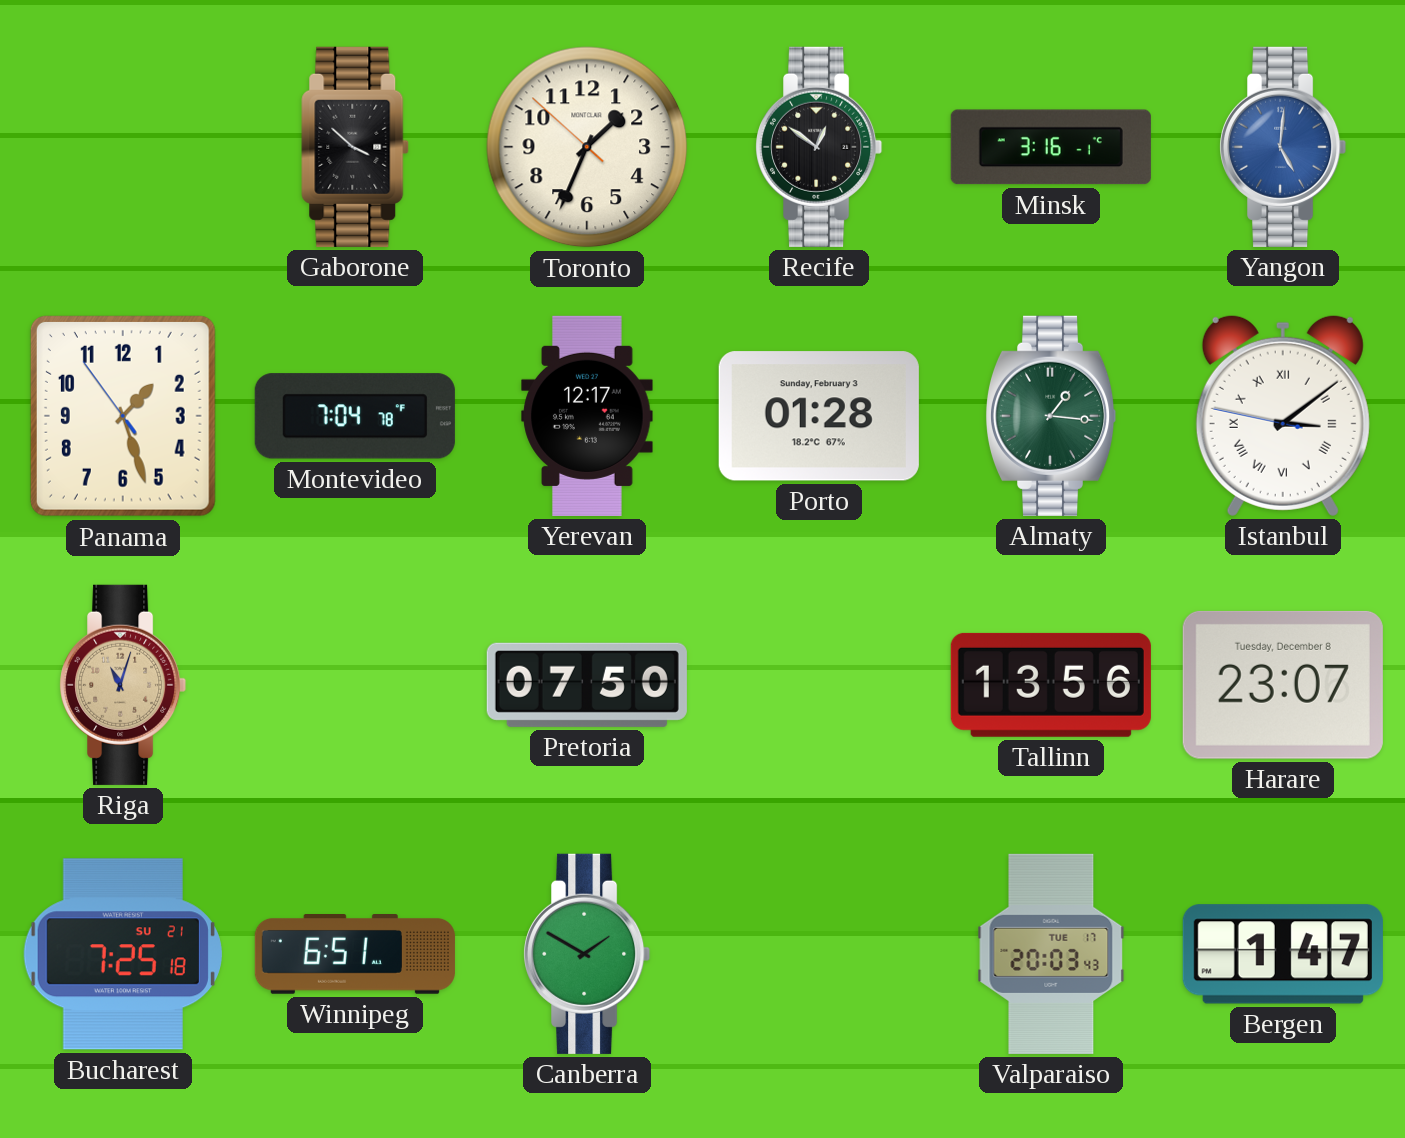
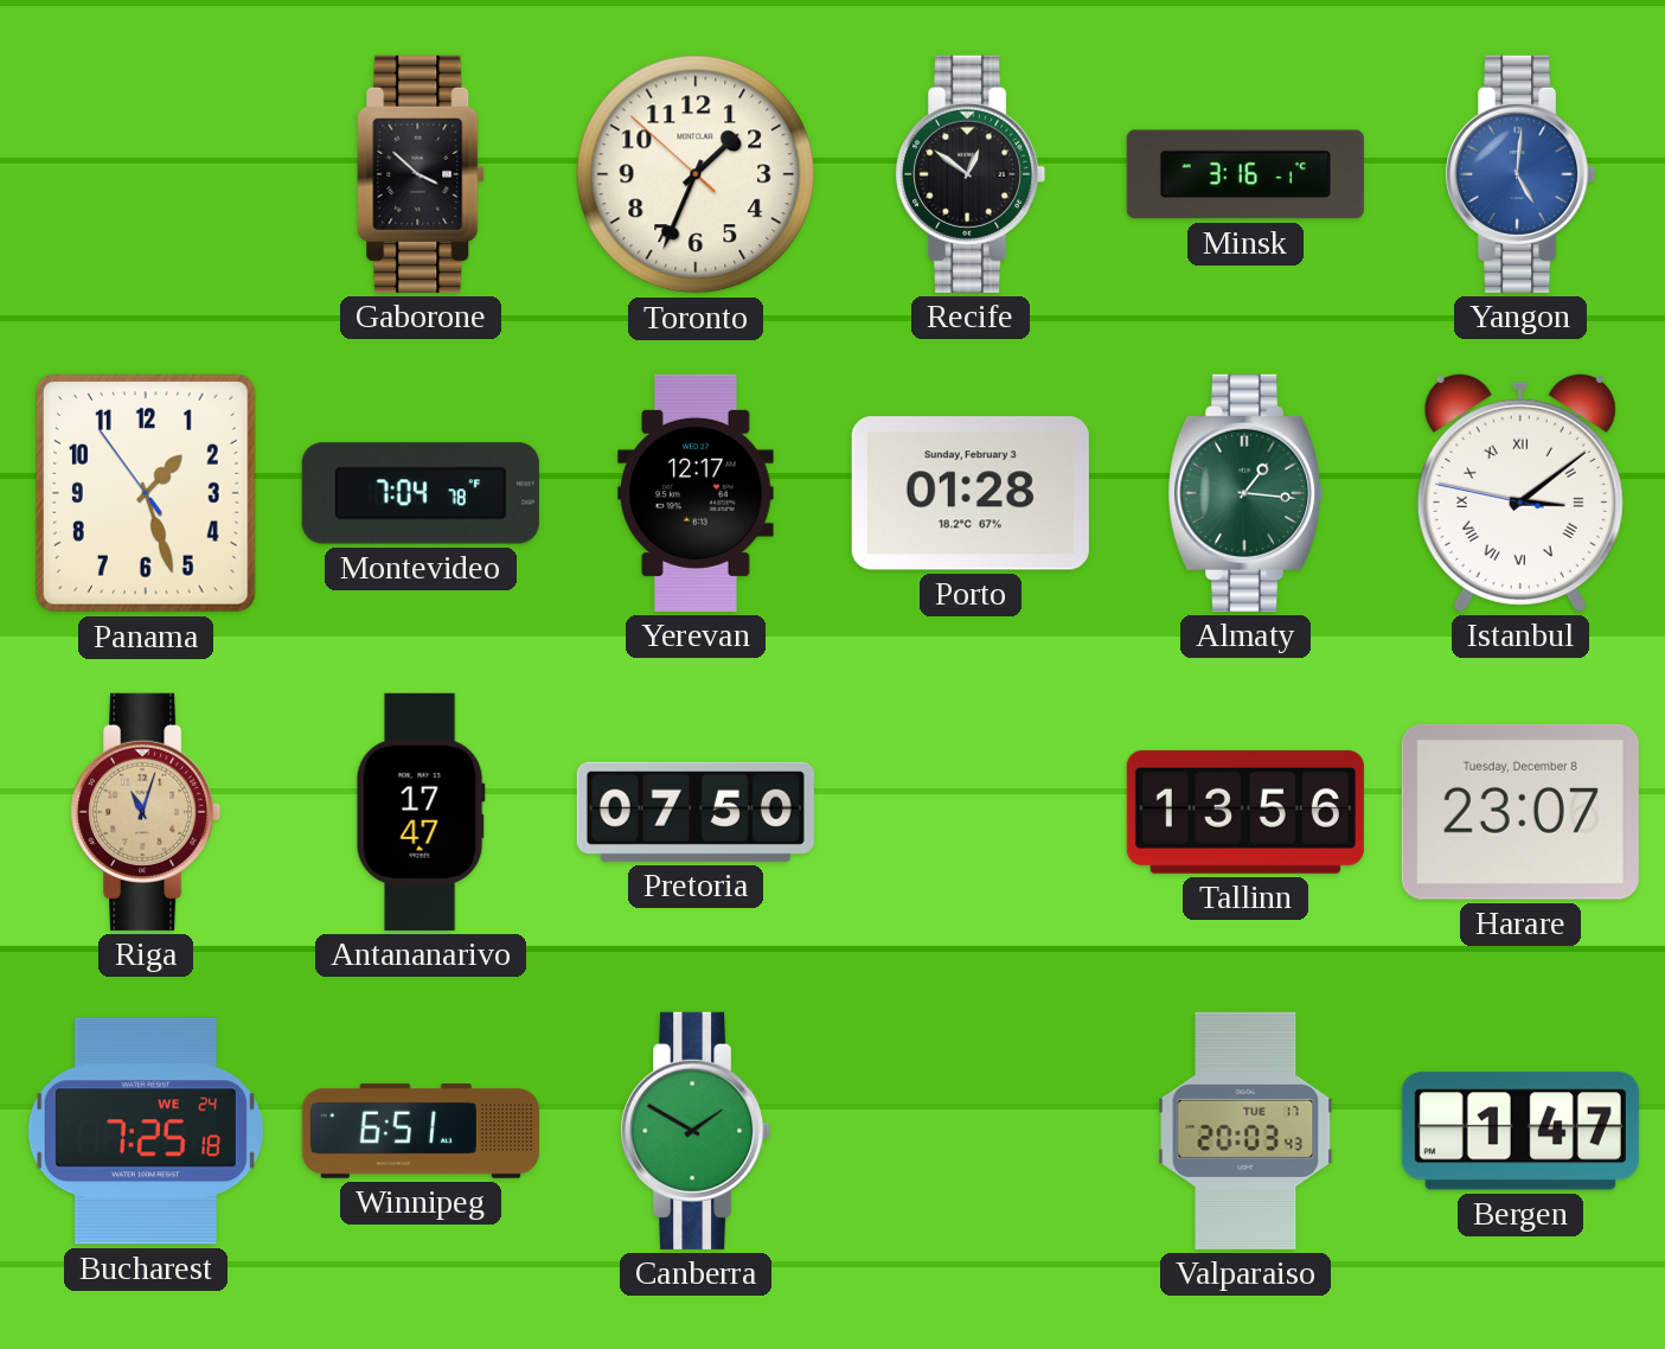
Antananarivo: none -> 17:47
Bucharest date: SU 21 -> WE 24
